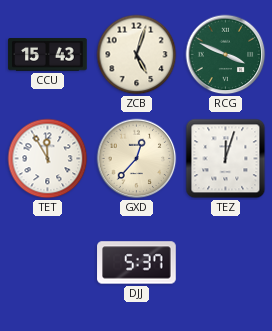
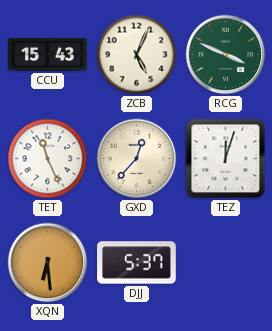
ZCB: 5:03 -> 5:04
TET: 11:55 -> 11:26
XQN: none -> 6:29
